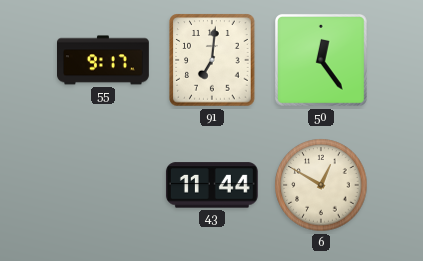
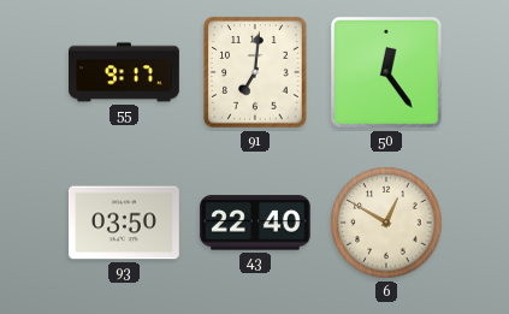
93: none -> 03:50
43: 11:44 -> 22:40
